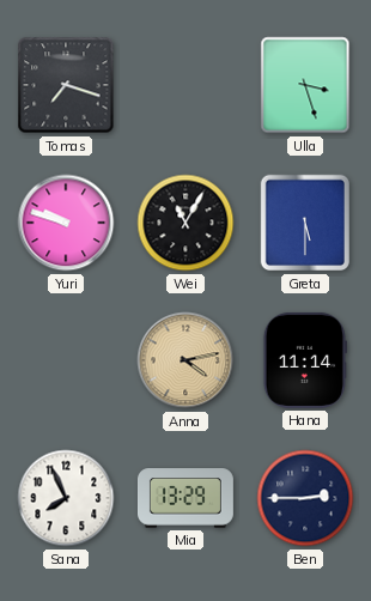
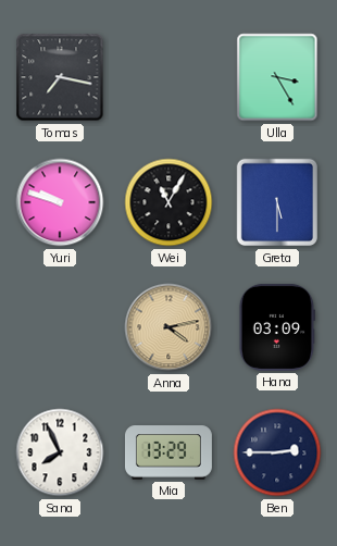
Tomas: 7:18 -> 7:17
Ulla: 3:27 -> 3:25
Hana: 11:14 -> 03:09
